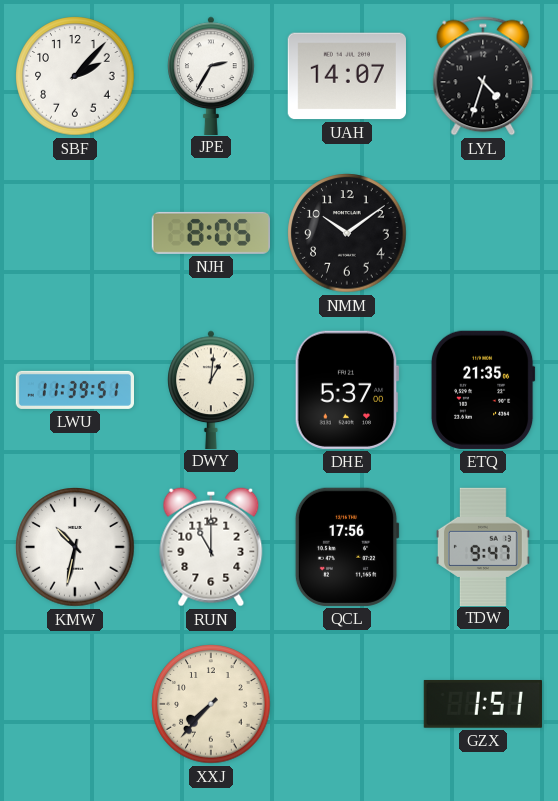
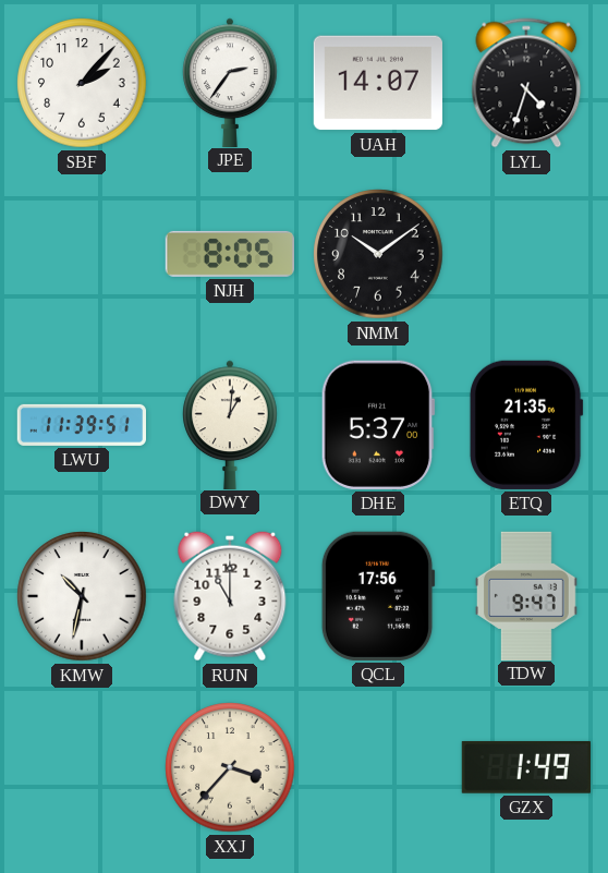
JPE: 2:35 -> 2:36
XXJ: 7:37 -> 3:37
GZX: 1:51 -> 1:49
